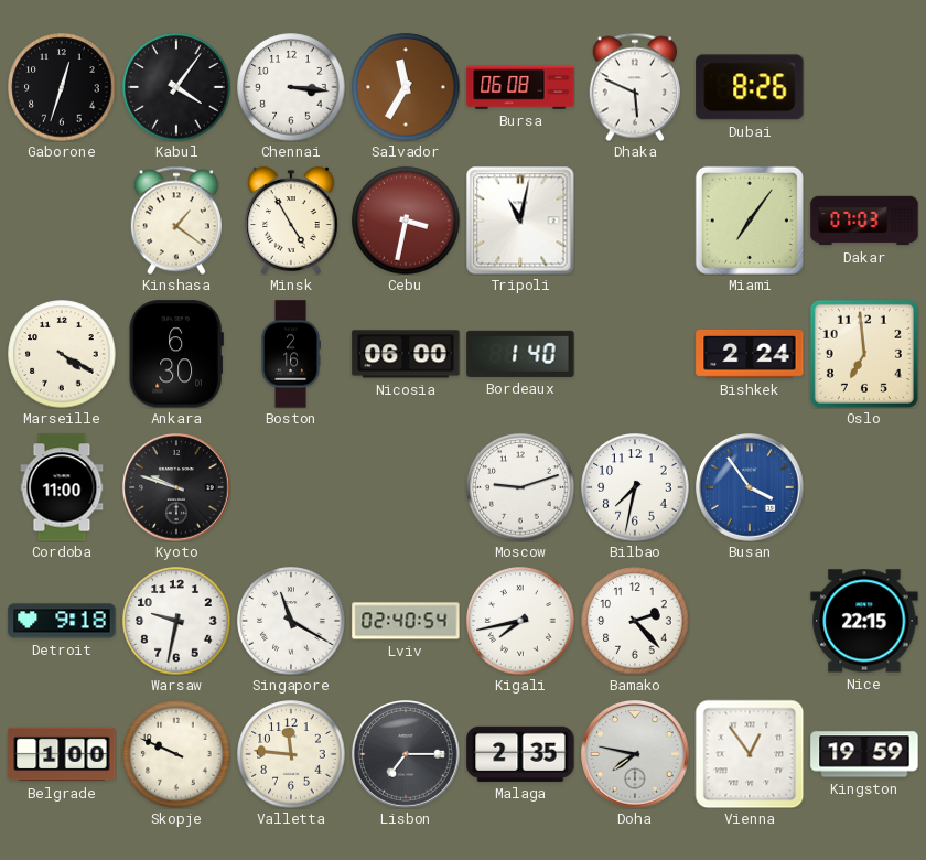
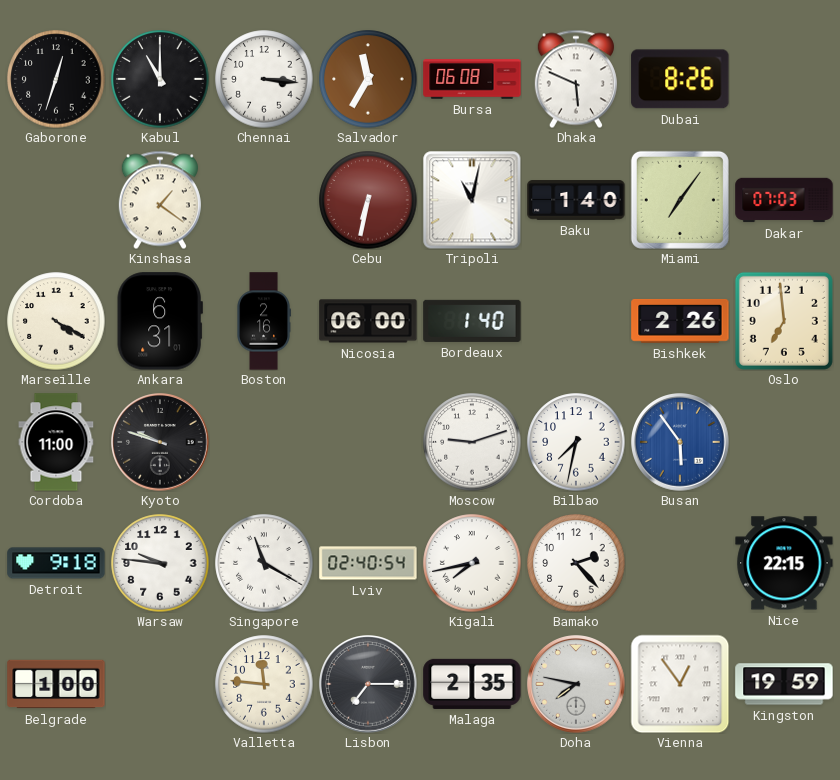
Kabul: 4:06 -> 11:00
Minsk: 4:55 -> none
Cebu: 3:32 -> 6:32
Baku: none -> 1:40
Ankara: 6:30 -> 6:31
Bishkek: 2:24 -> 2:26
Busan: 3:54 -> 5:54
Warsaw: 9:32 -> 9:46
Skopje: 9:49 -> none
